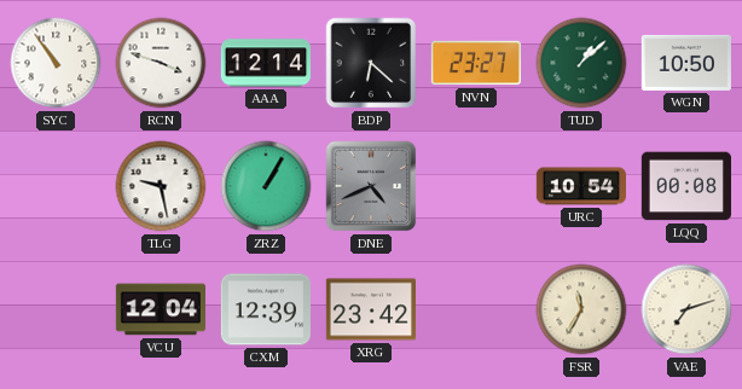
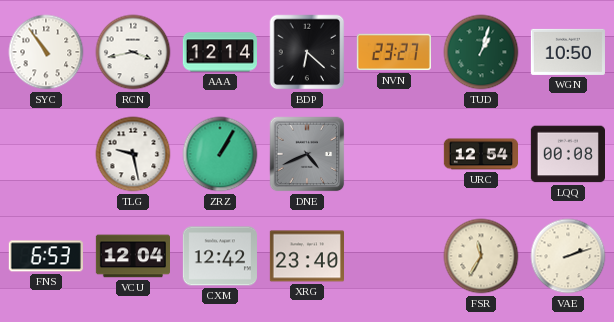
RCN: 3:48 -> 3:43
TUD: 1:08 -> 1:03
URC: 10:54 -> 12:54
FNS: none -> 6:53
CXM: 12:39 -> 12:42
XRG: 23:42 -> 23:40
VAE: 7:12 -> 2:12
